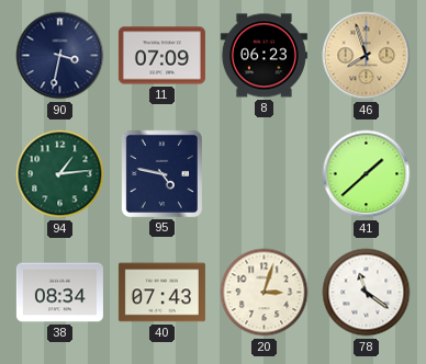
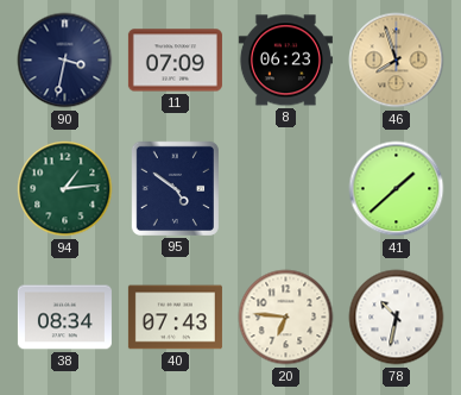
95: 4:47 -> 4:51
20: 3:03 -> 6:46
78: 11:21 -> 10:32
